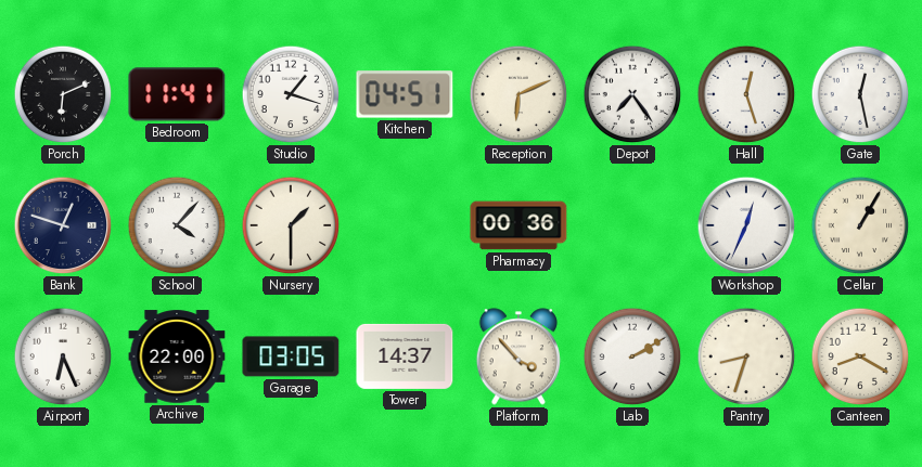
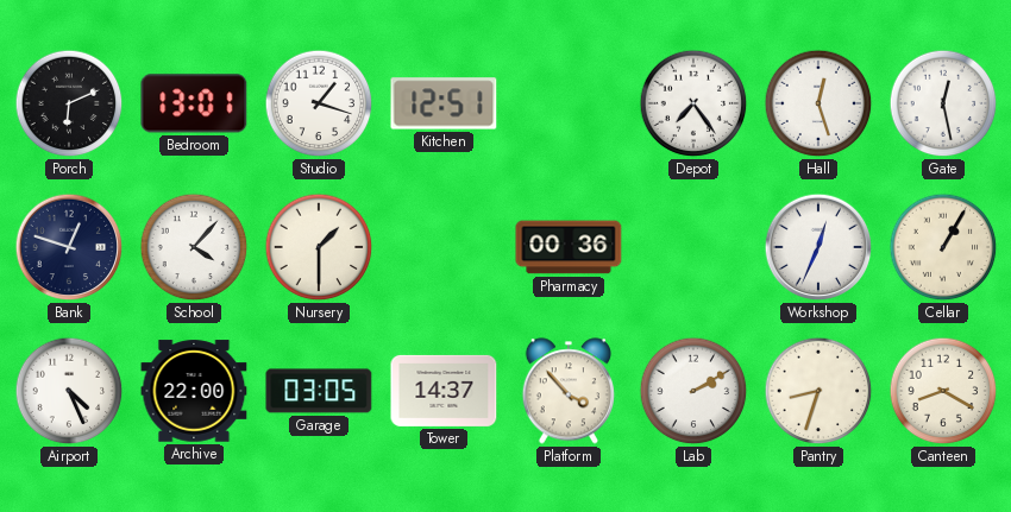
Bedroom: 11:41 -> 13:01
Kitchen: 04:51 -> 12:51
Reception: 6:11 -> none
Airport: 6:26 -> 4:26
